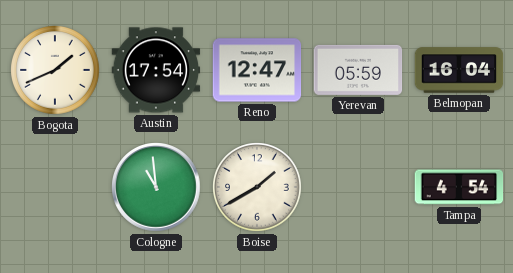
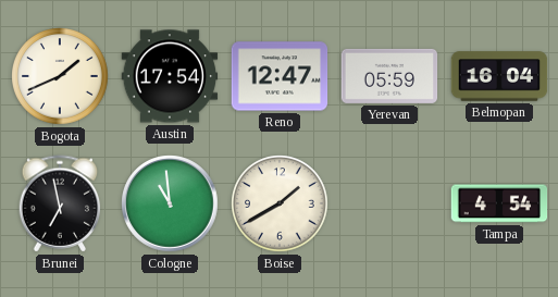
Brunei: none -> 6:58
